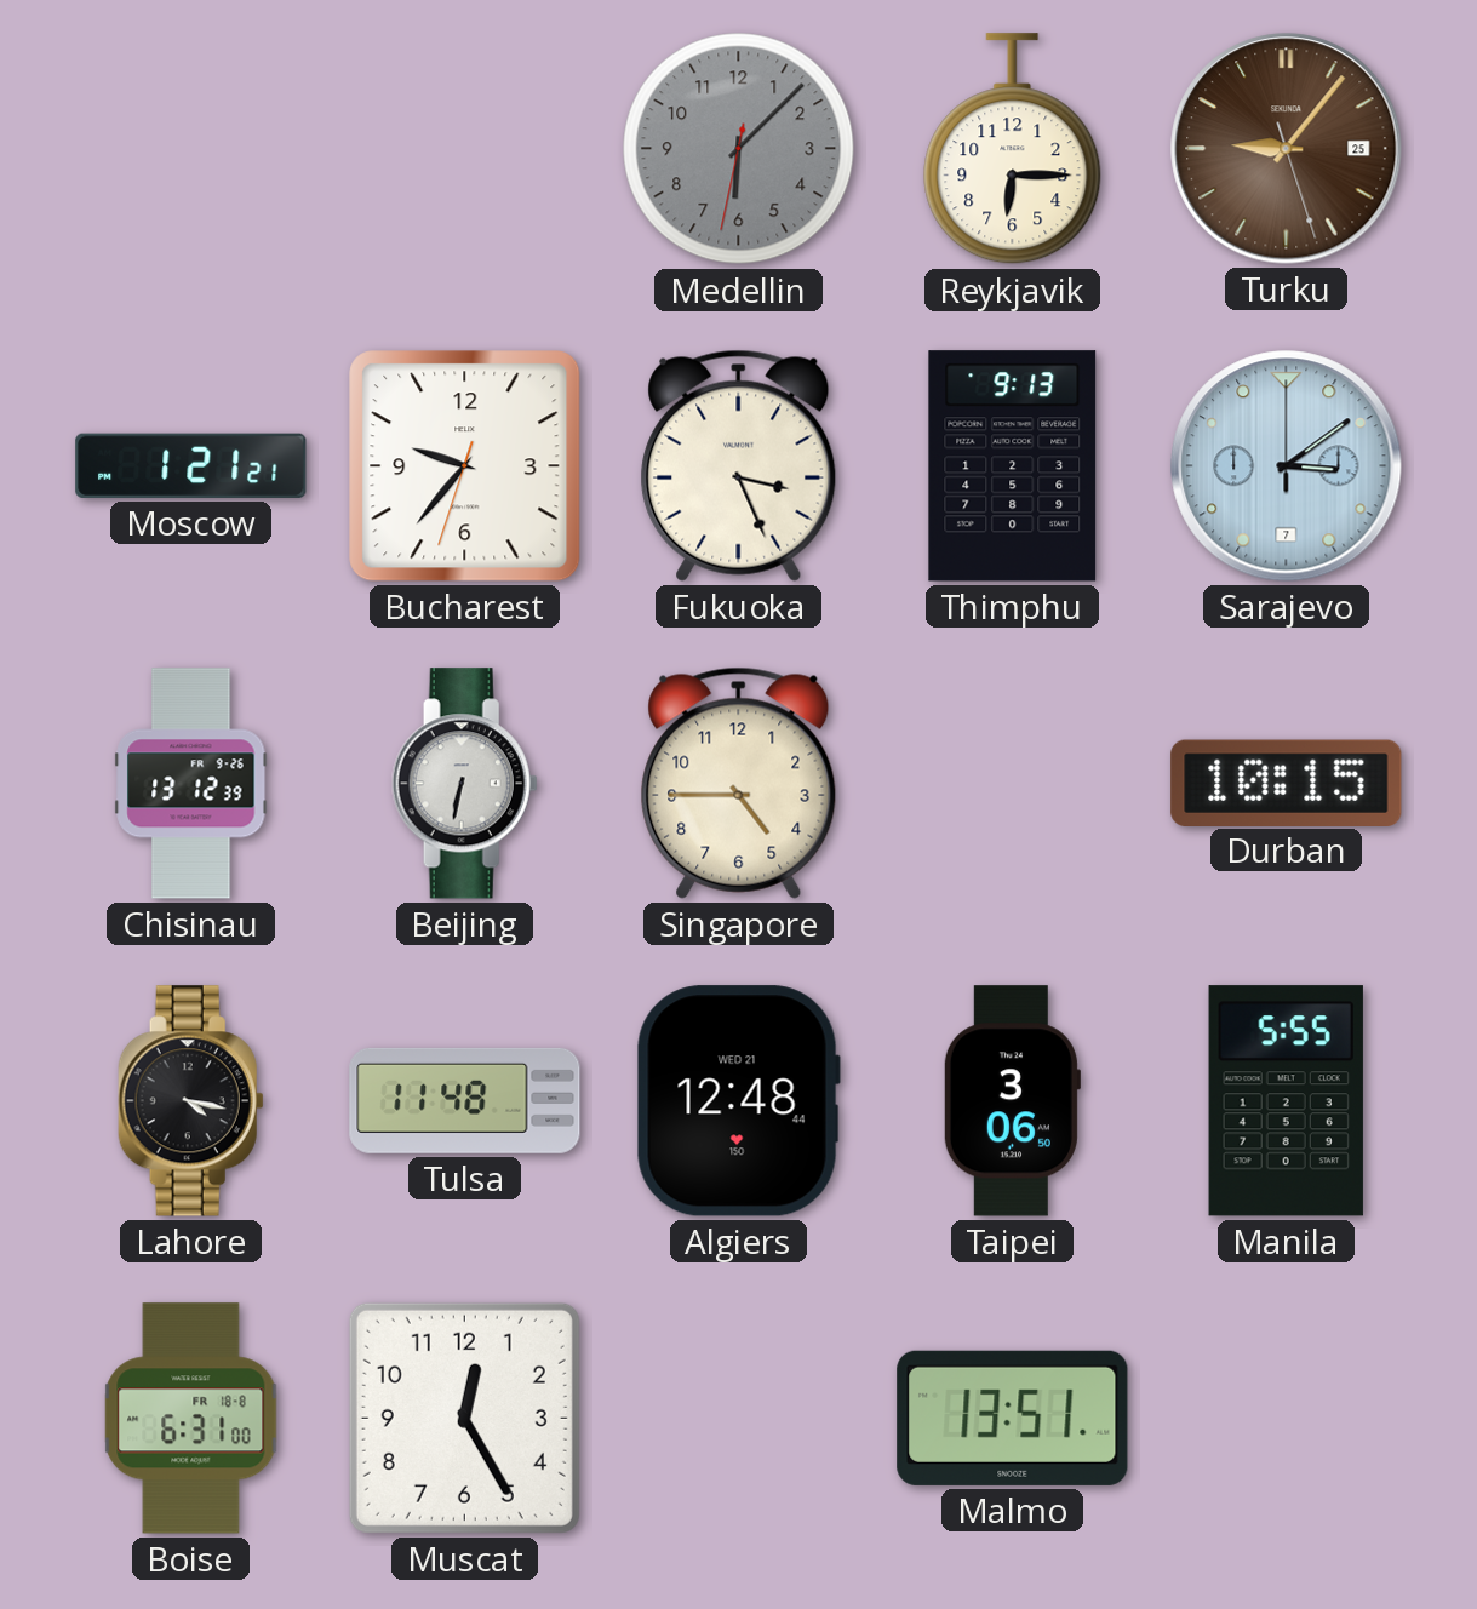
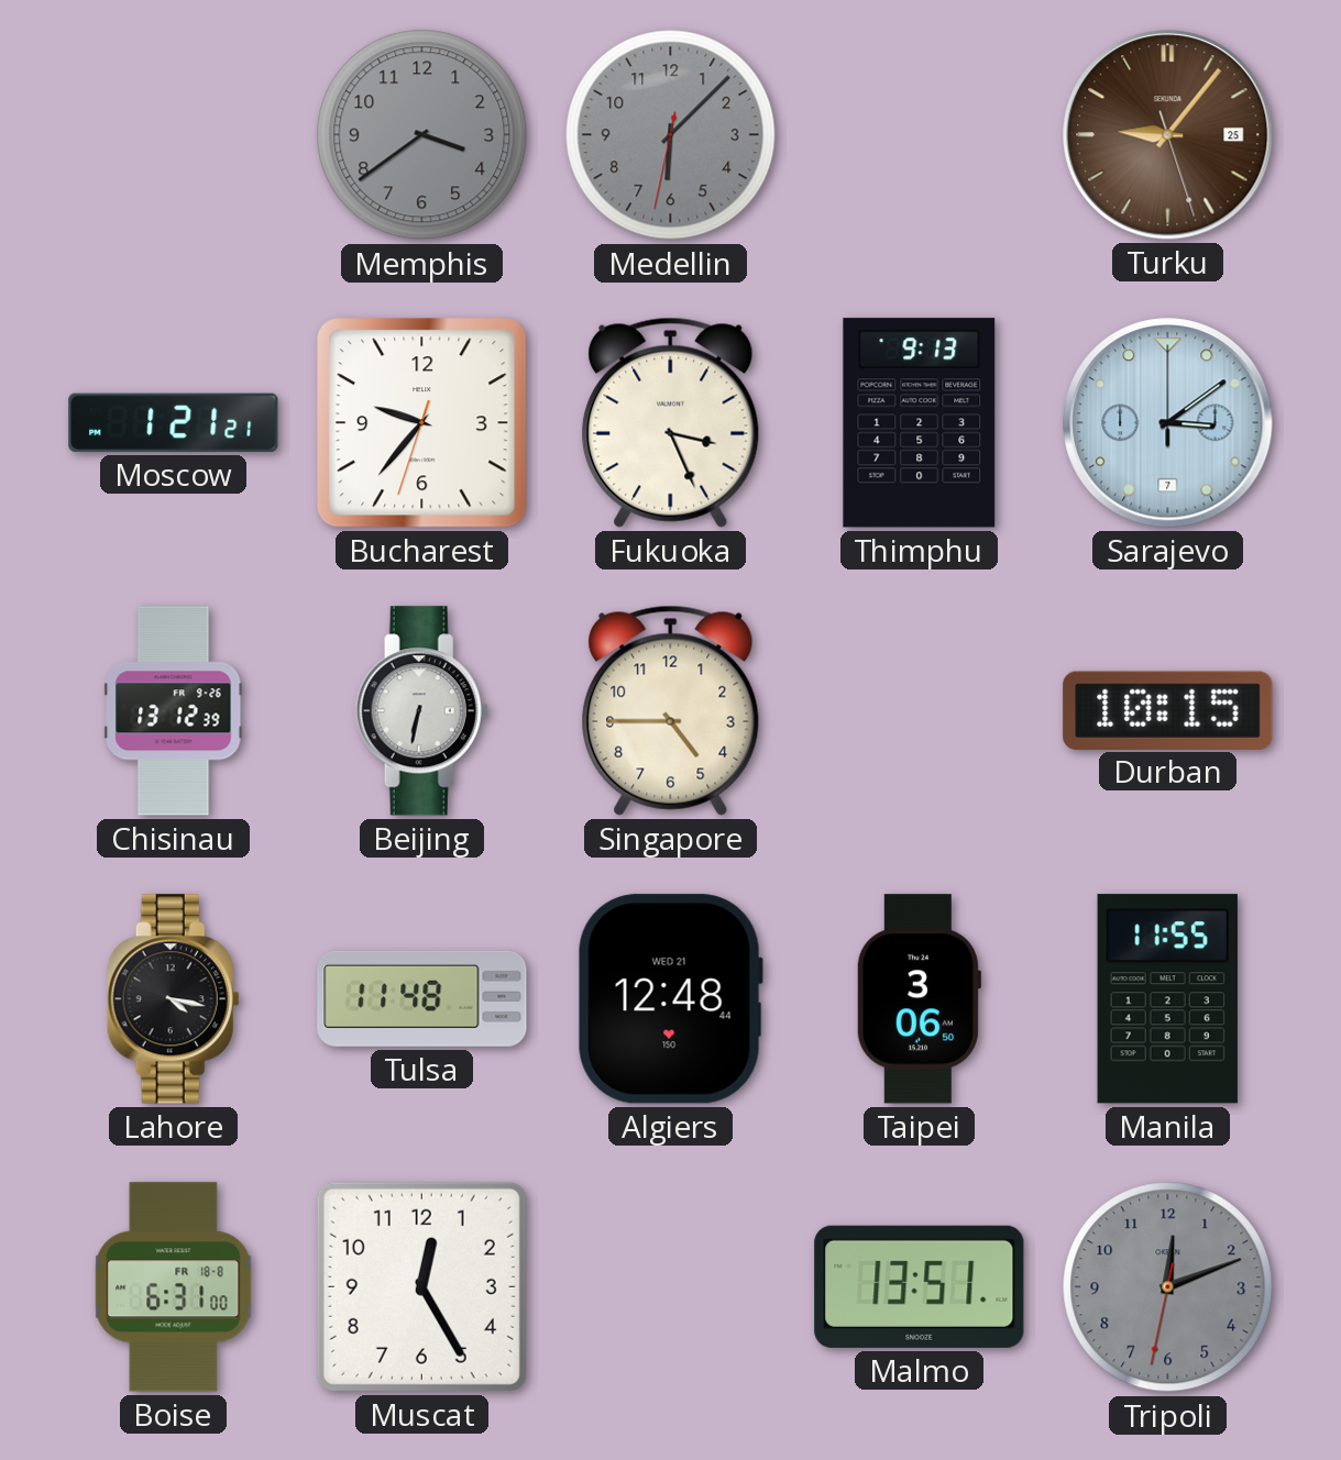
Memphis: none -> 3:39
Reykjavik: 6:15 -> none
Manila: 5:55 -> 11:55
Tripoli: none -> 12:11
